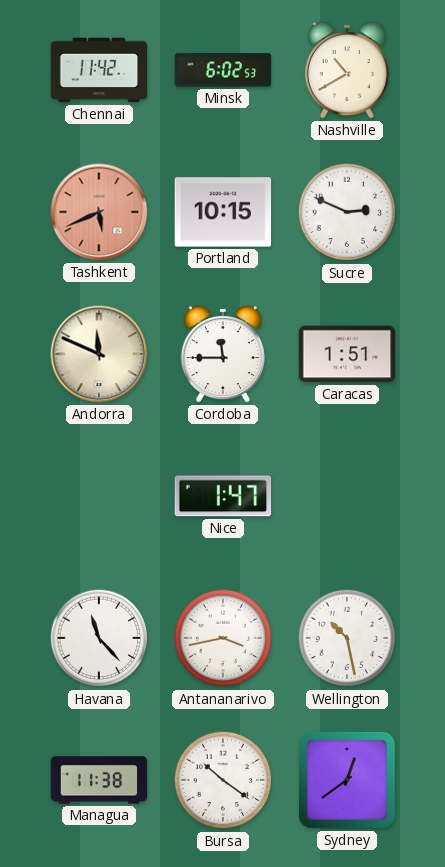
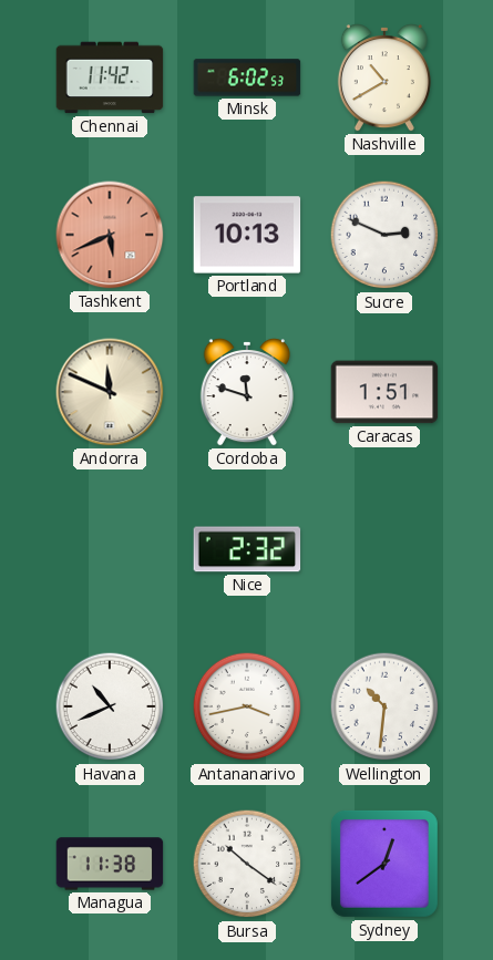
Portland: 10:15 -> 10:13
Cordoba: 11:45 -> 11:48
Nice: 1:47 -> 2:32
Havana: 11:23 -> 10:41
Wellington: 10:28 -> 10:31
